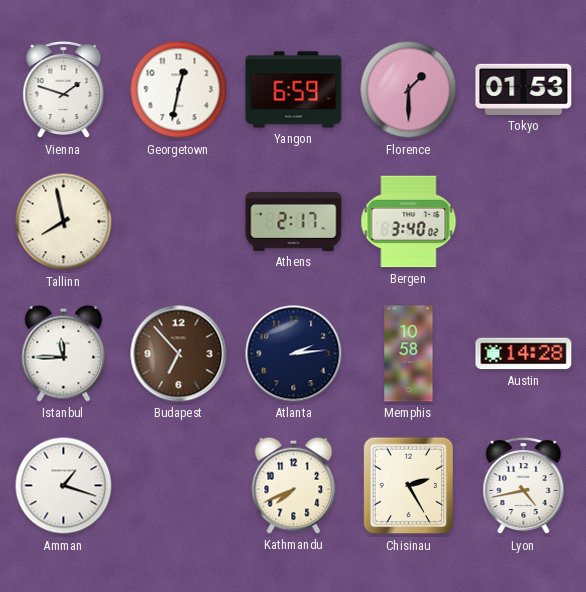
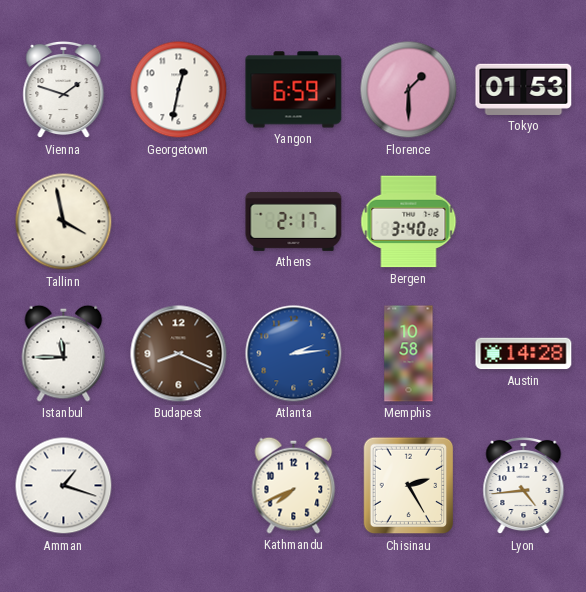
Tallinn: 7:58 -> 3:58
Budapest: 6:53 -> 8:19
Atlanta dial: navy -> blue
Lyon: 4:43 -> 4:44
